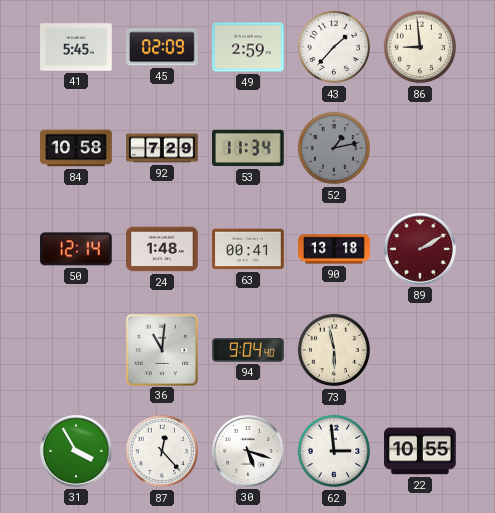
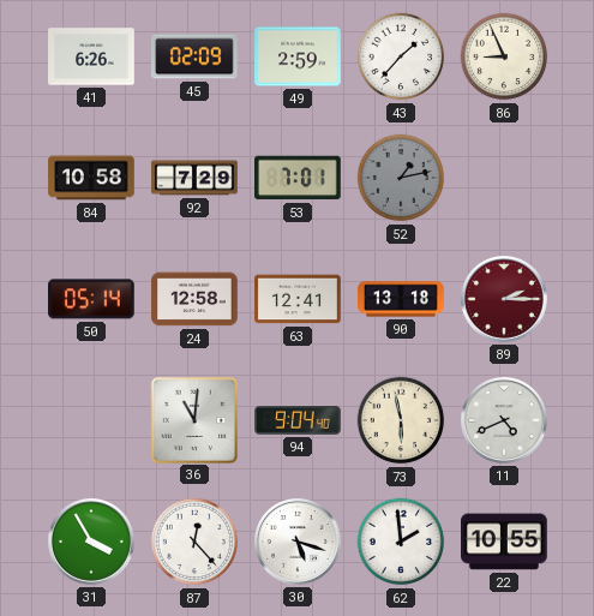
41: 5:45 -> 6:26
86: 8:59 -> 8:56
53: 11:34 -> 7:01
50: 12:14 -> 05:14
24: 1:48 -> 12:58
63: 00:41 -> 12:41
89: 2:10 -> 2:15
11: none -> 4:41
62: 2:59 -> 1:59
